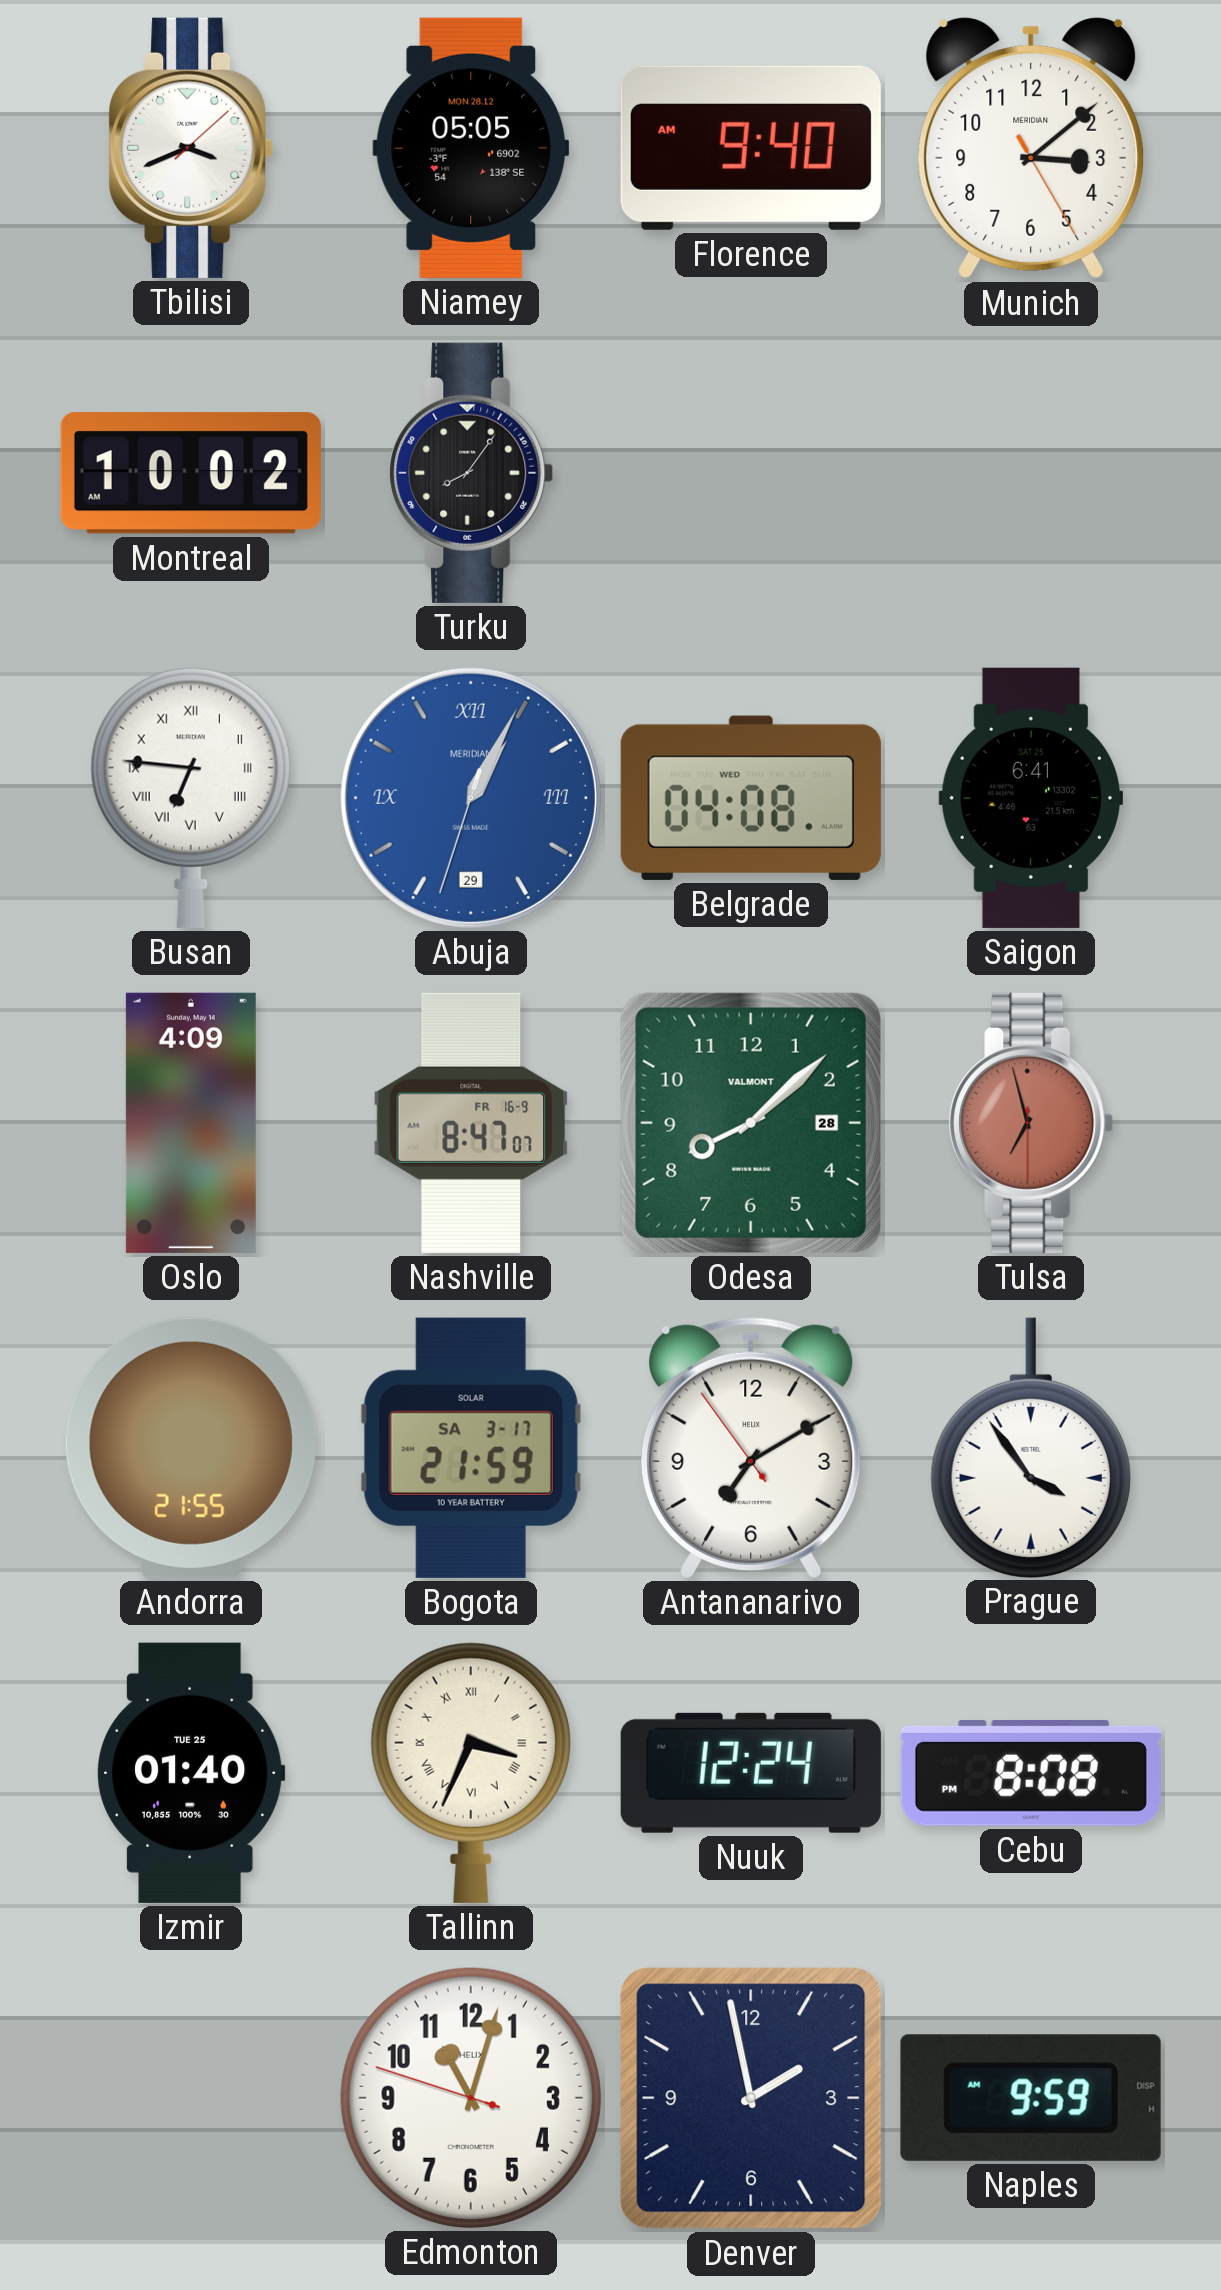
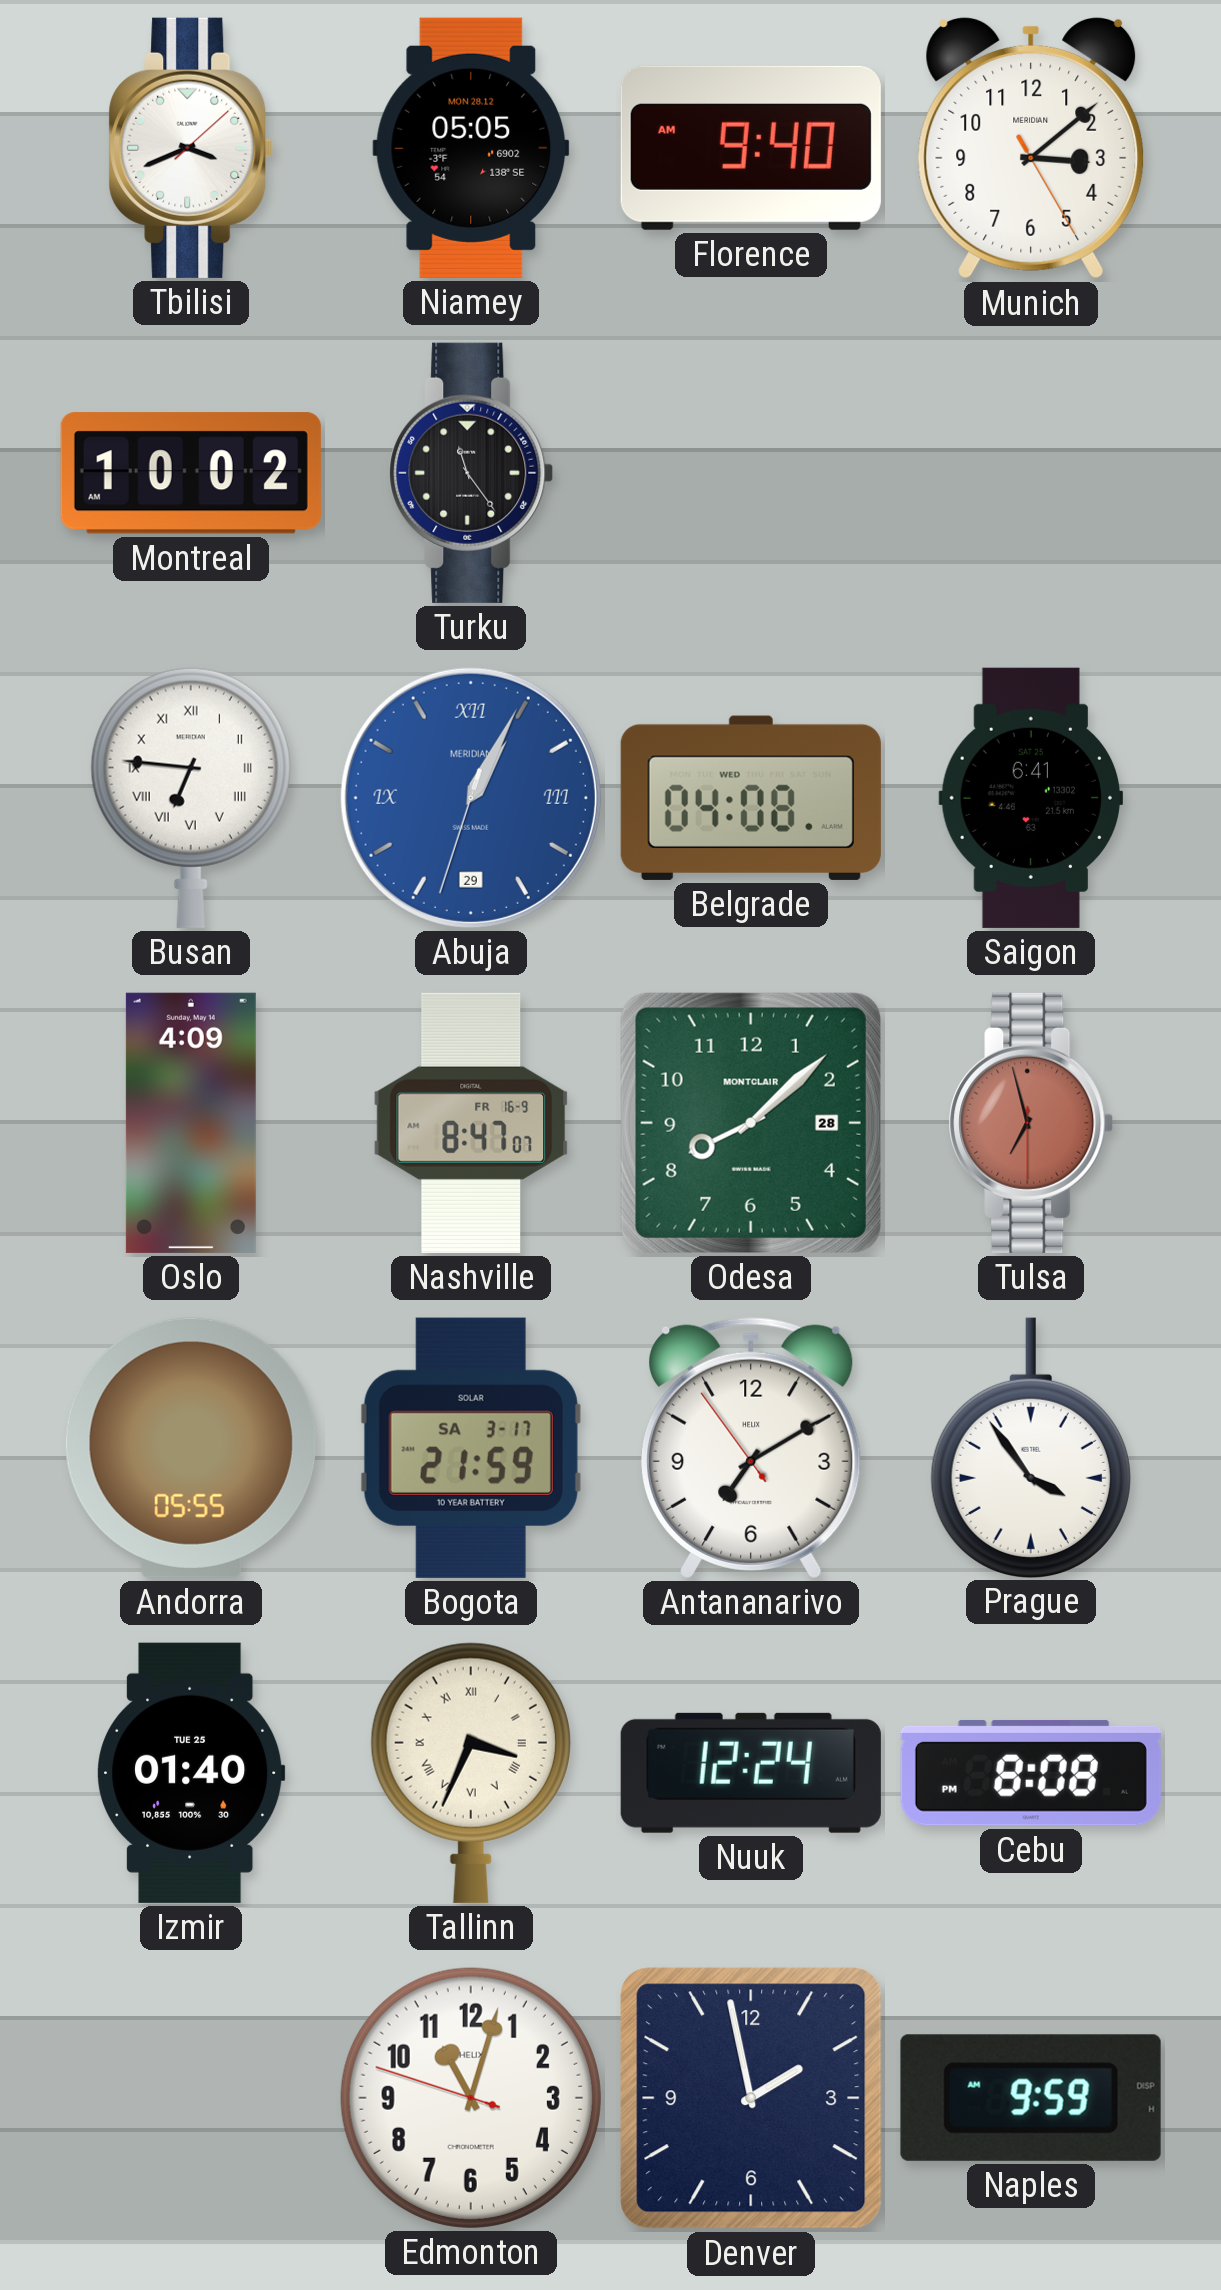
Turku: 8:06 -> 11:24
Odesa brand: VALMONT -> MONTCLAIR
Andorra: 21:55 -> 05:55
